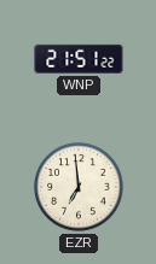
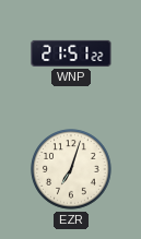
EZR: 6:59 -> 7:03
